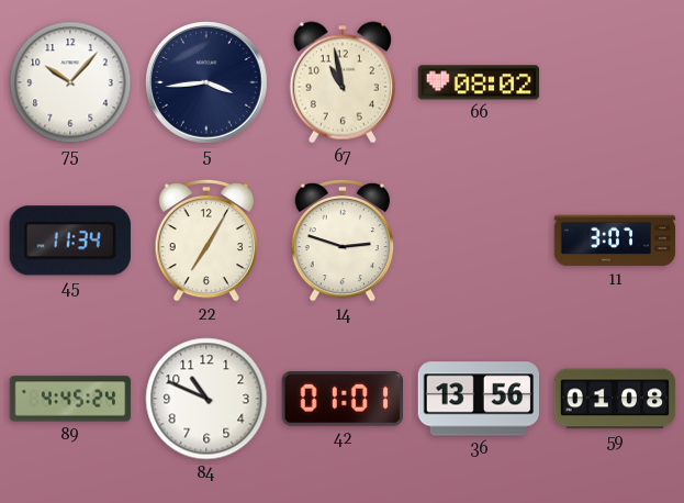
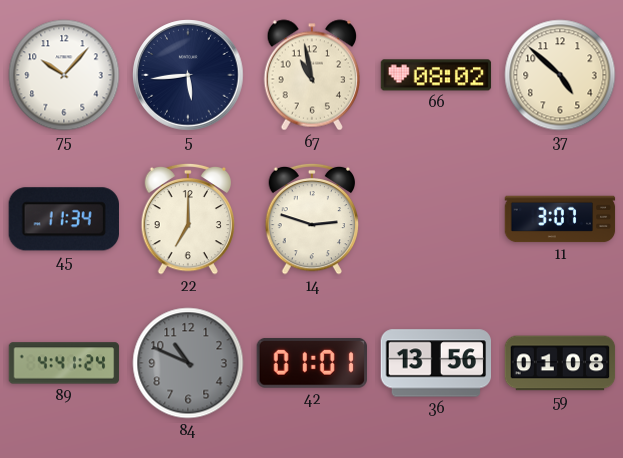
5: 3:44 -> 5:44
37: none -> 4:52
22: 7:05 -> 7:00
89: 4:45 -> 4:41
84 dial: white -> grey
